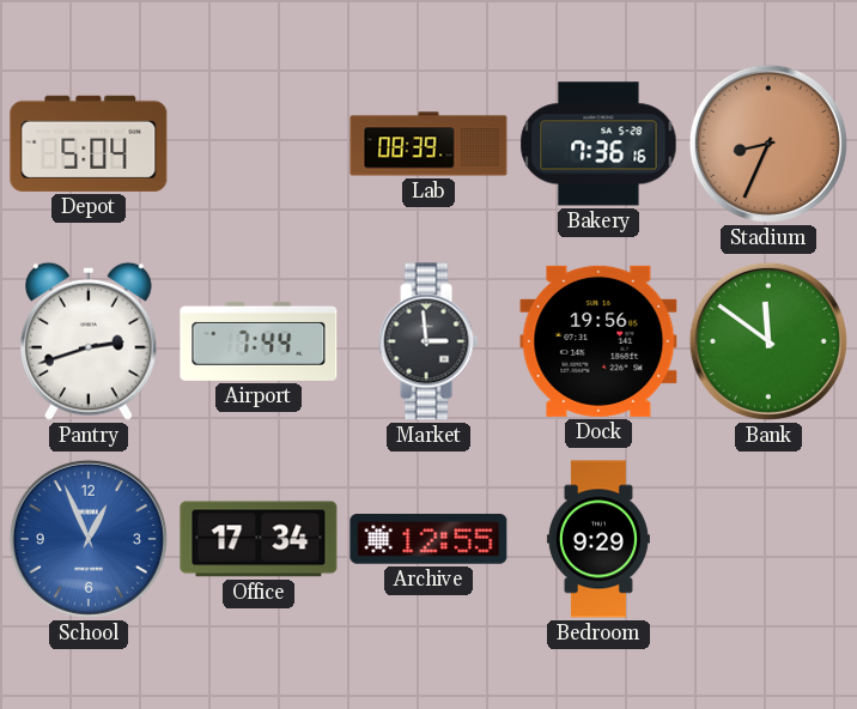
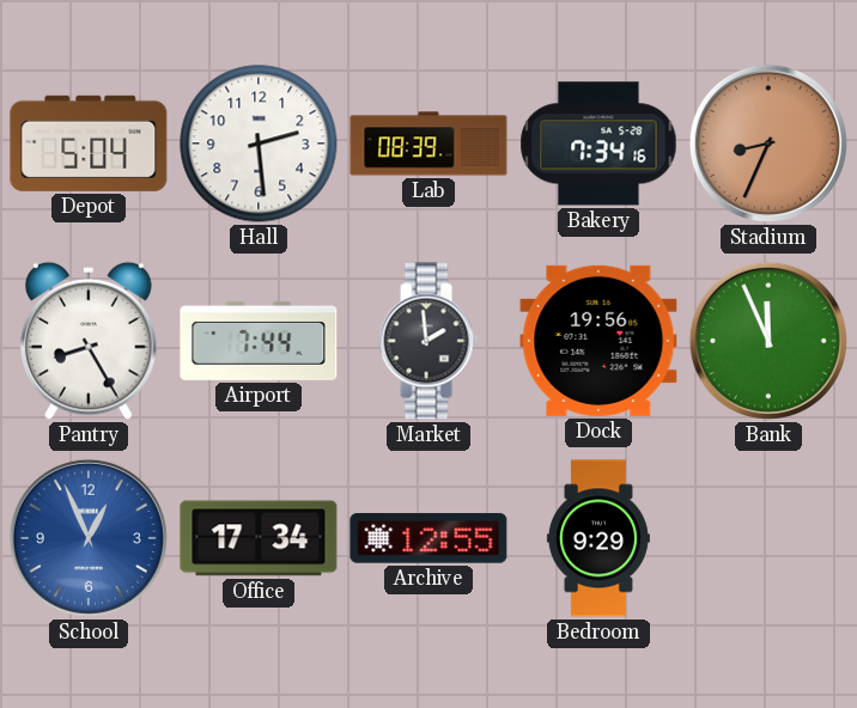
Hall: none -> 2:29
Bakery: 7:36 -> 7:34
Pantry: 2:42 -> 8:25
Market: 2:59 -> 1:59
Bank: 11:51 -> 11:56
